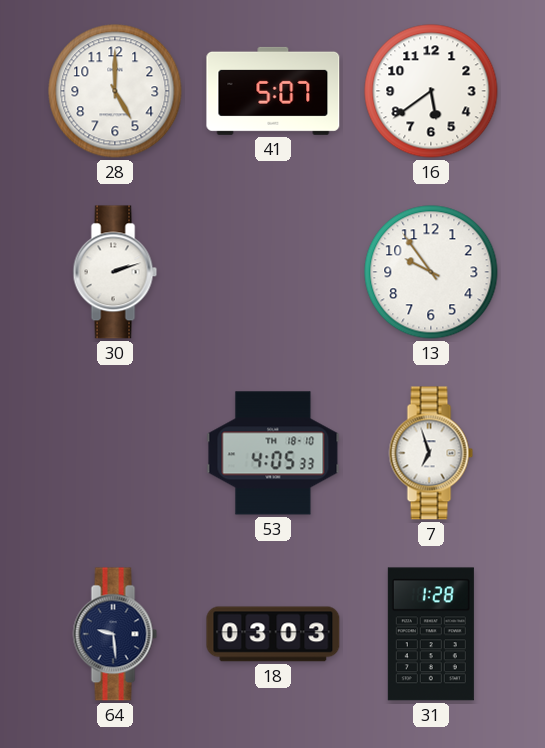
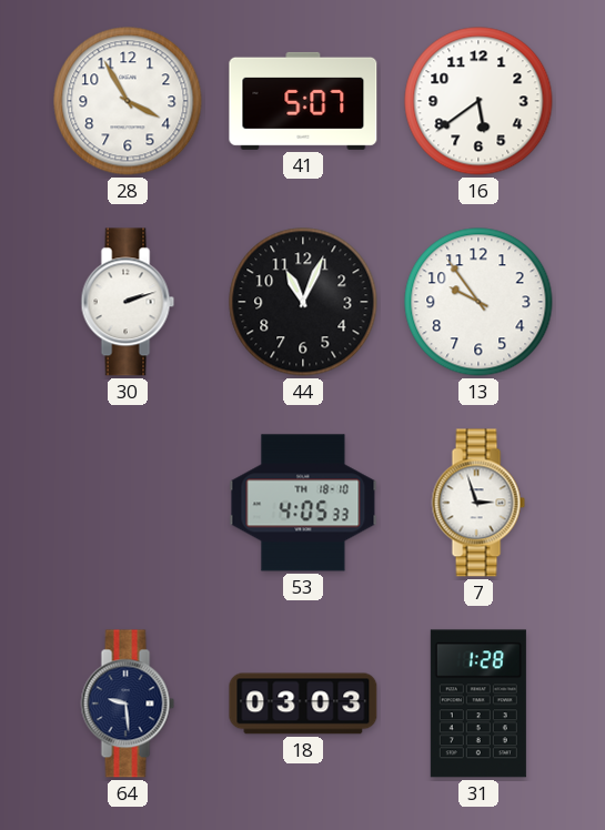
28: 5:00 -> 3:55
44: none -> 11:04
7: 6:57 -> 2:57
